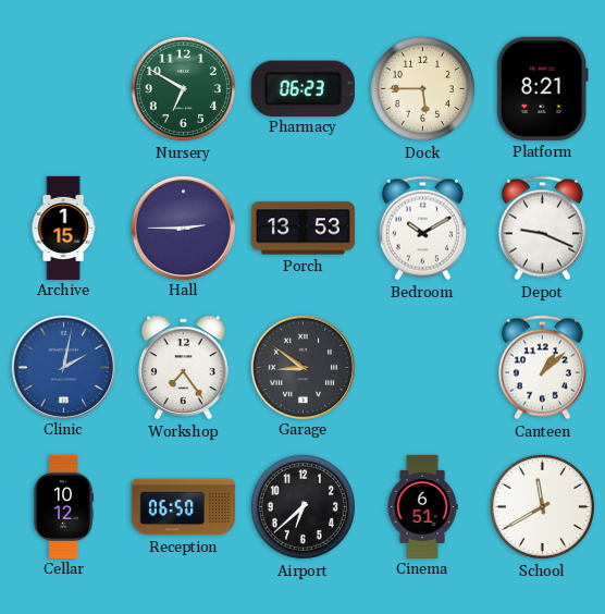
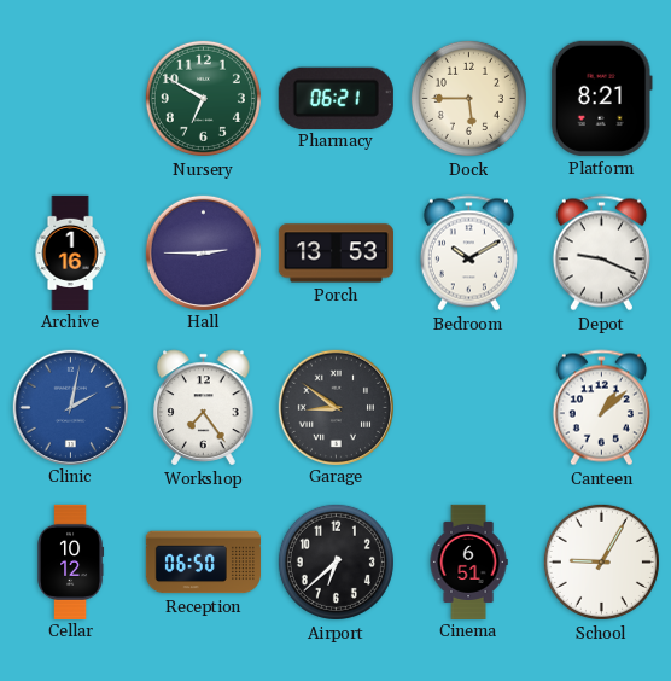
Pharmacy: 06:23 -> 06:21
Archive: 1:15 -> 1:16
School: 11:40 -> 9:05
